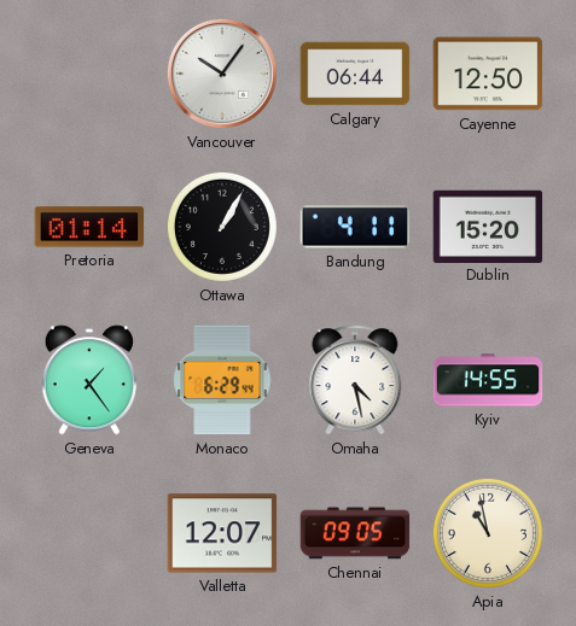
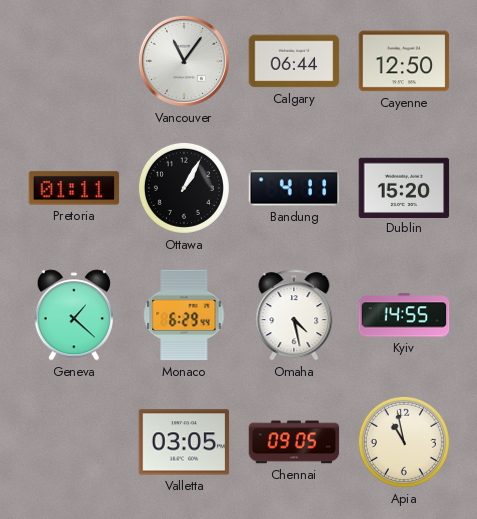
Vancouver: 10:06 -> 11:06
Pretoria: 01:14 -> 01:11
Geneva: 1:24 -> 1:22
Valletta: 12:07 -> 03:05
